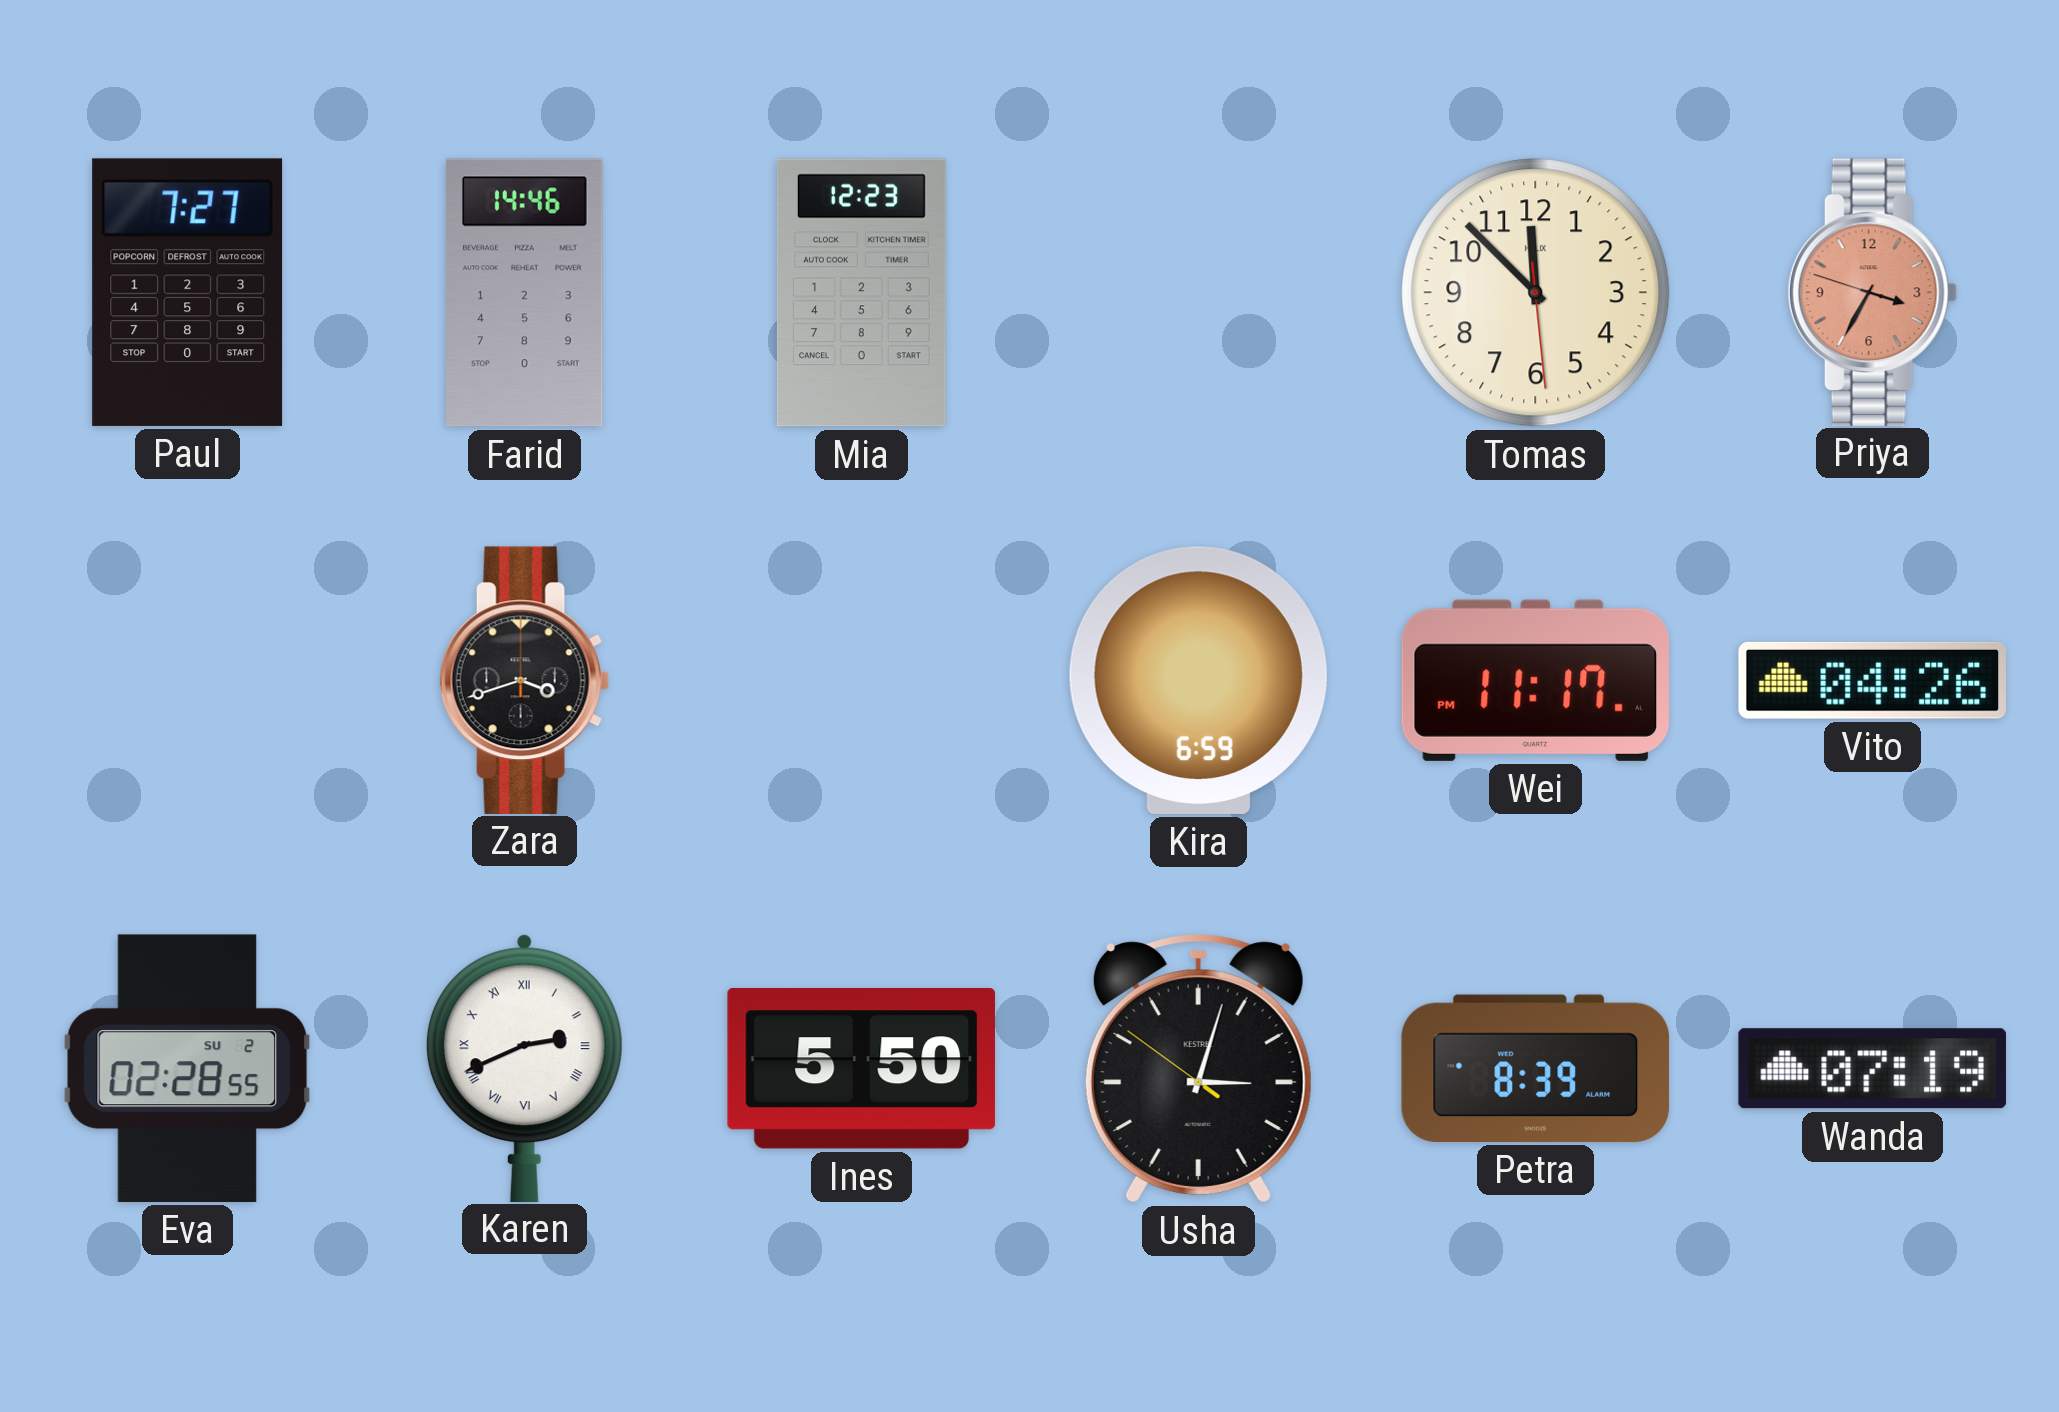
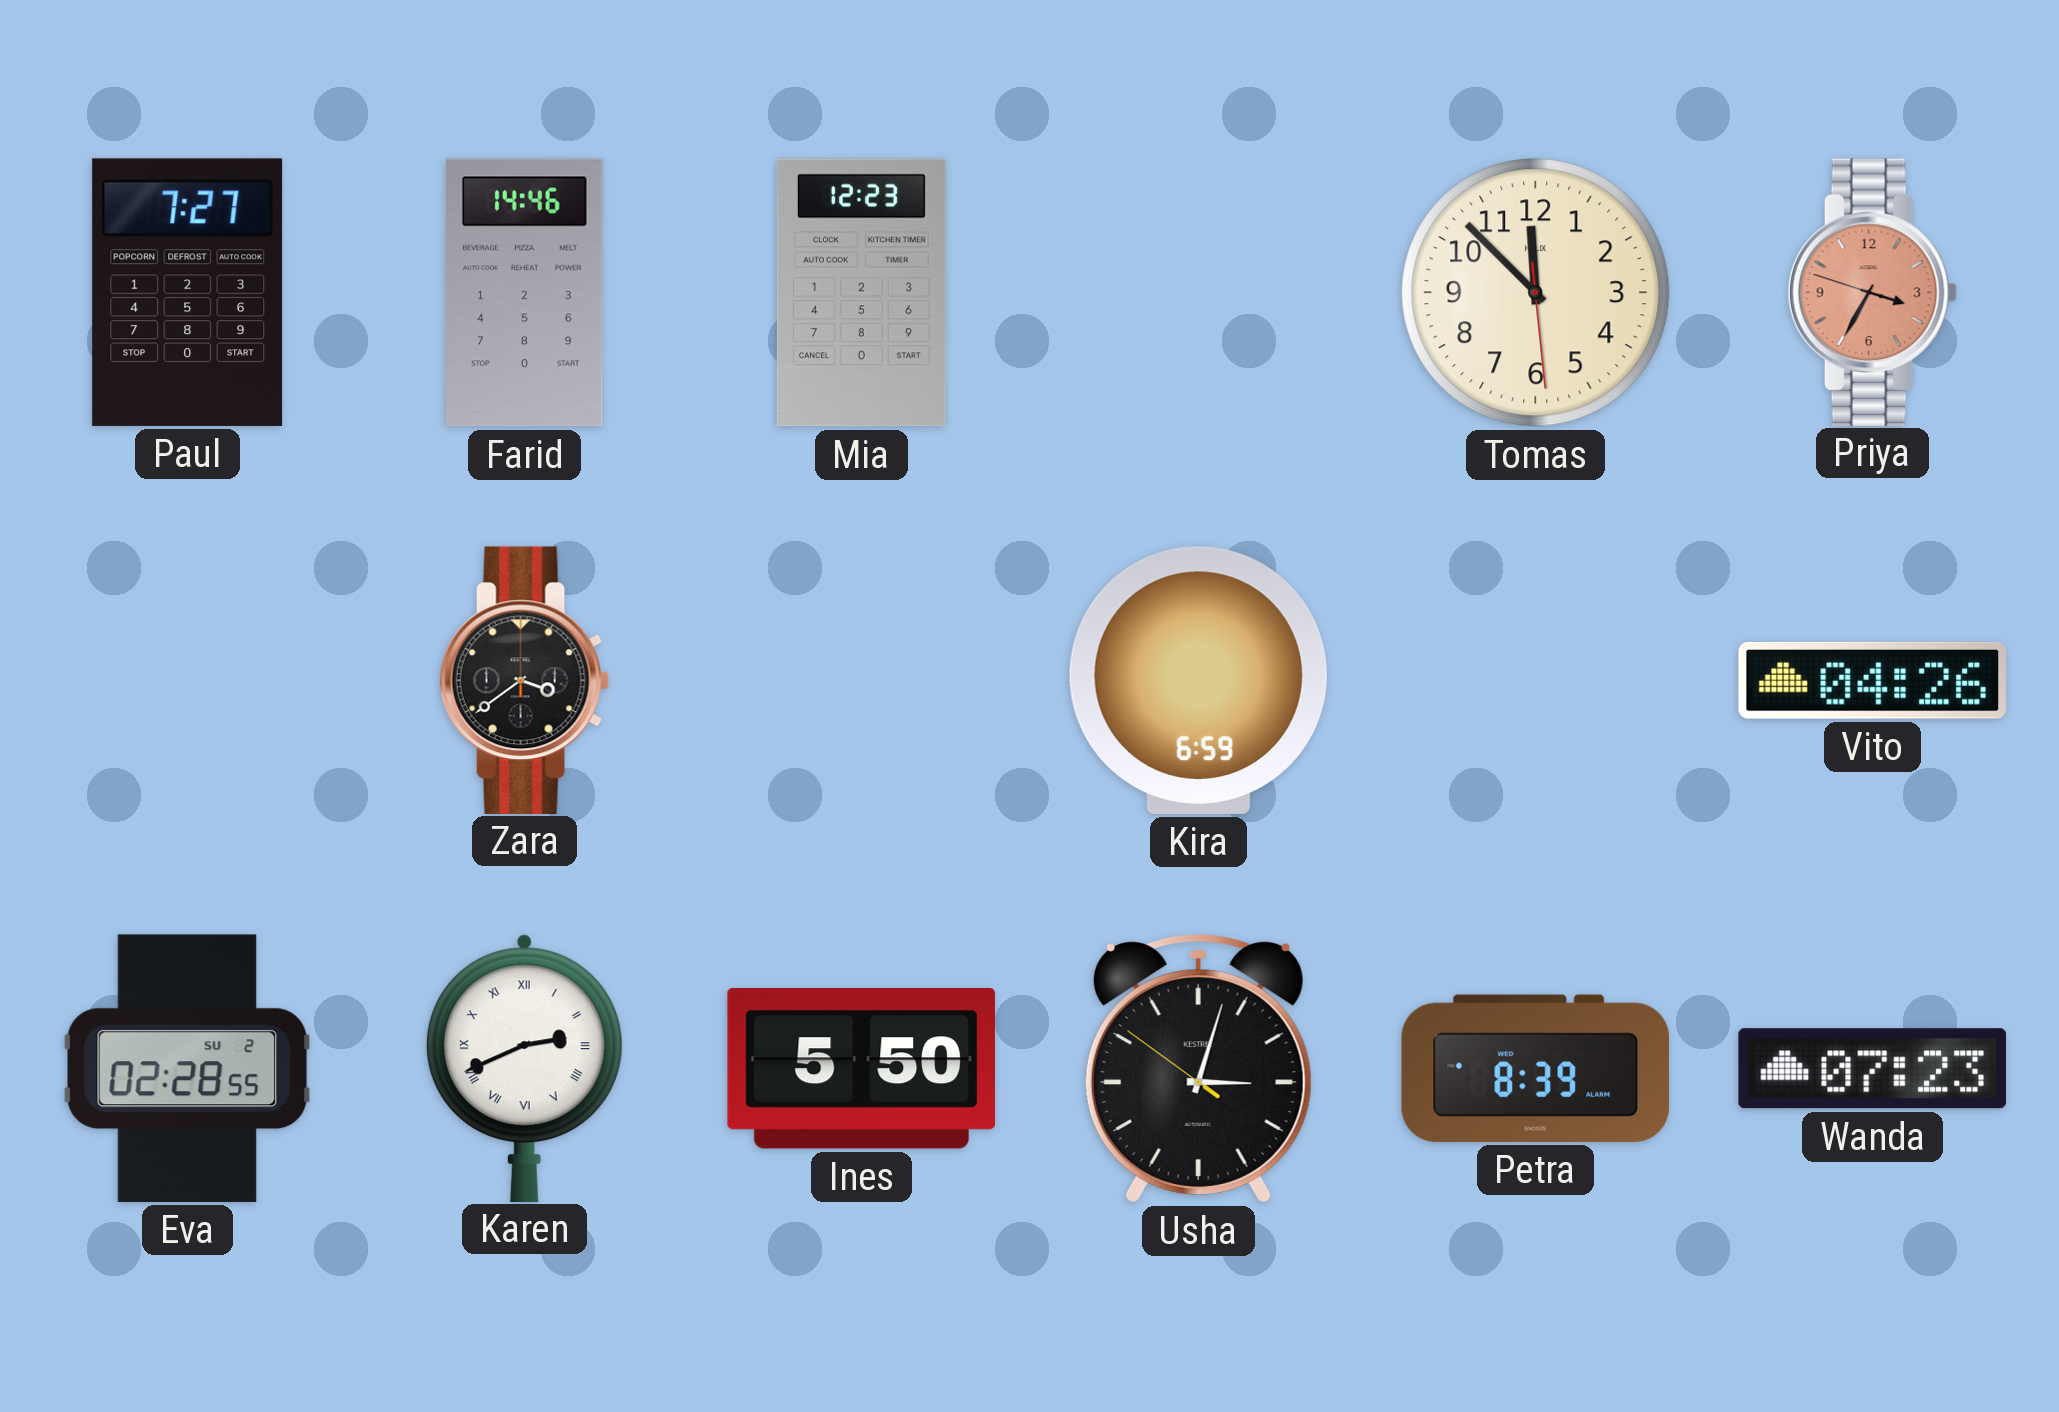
Zara: 3:42 -> 3:39
Wei: 11:17 -> none
Wanda: 07:19 -> 07:23
